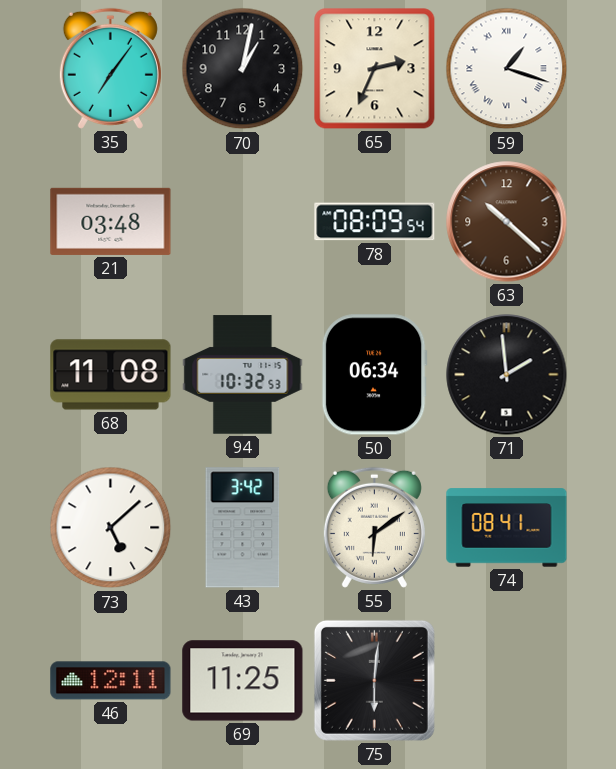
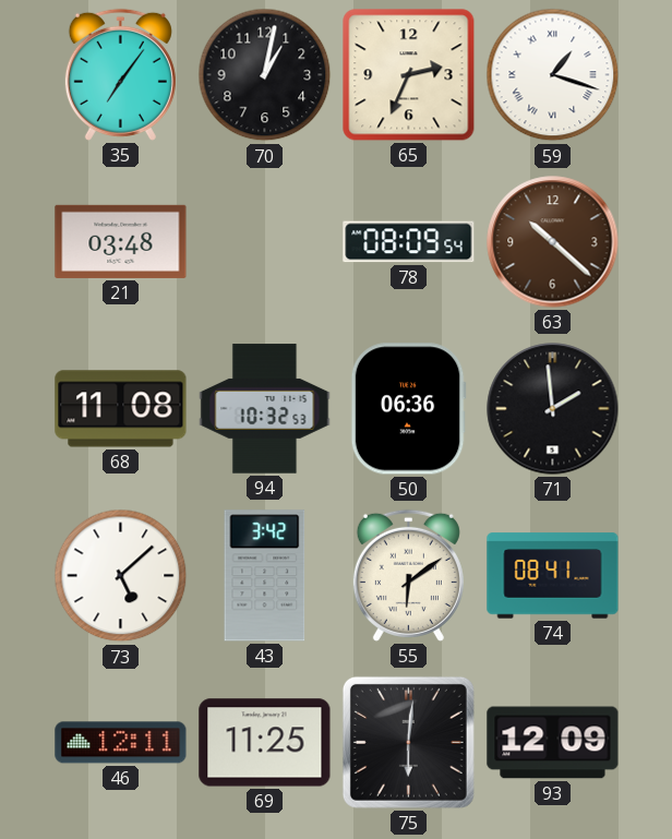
50: 06:34 -> 06:36
93: none -> 12:09
